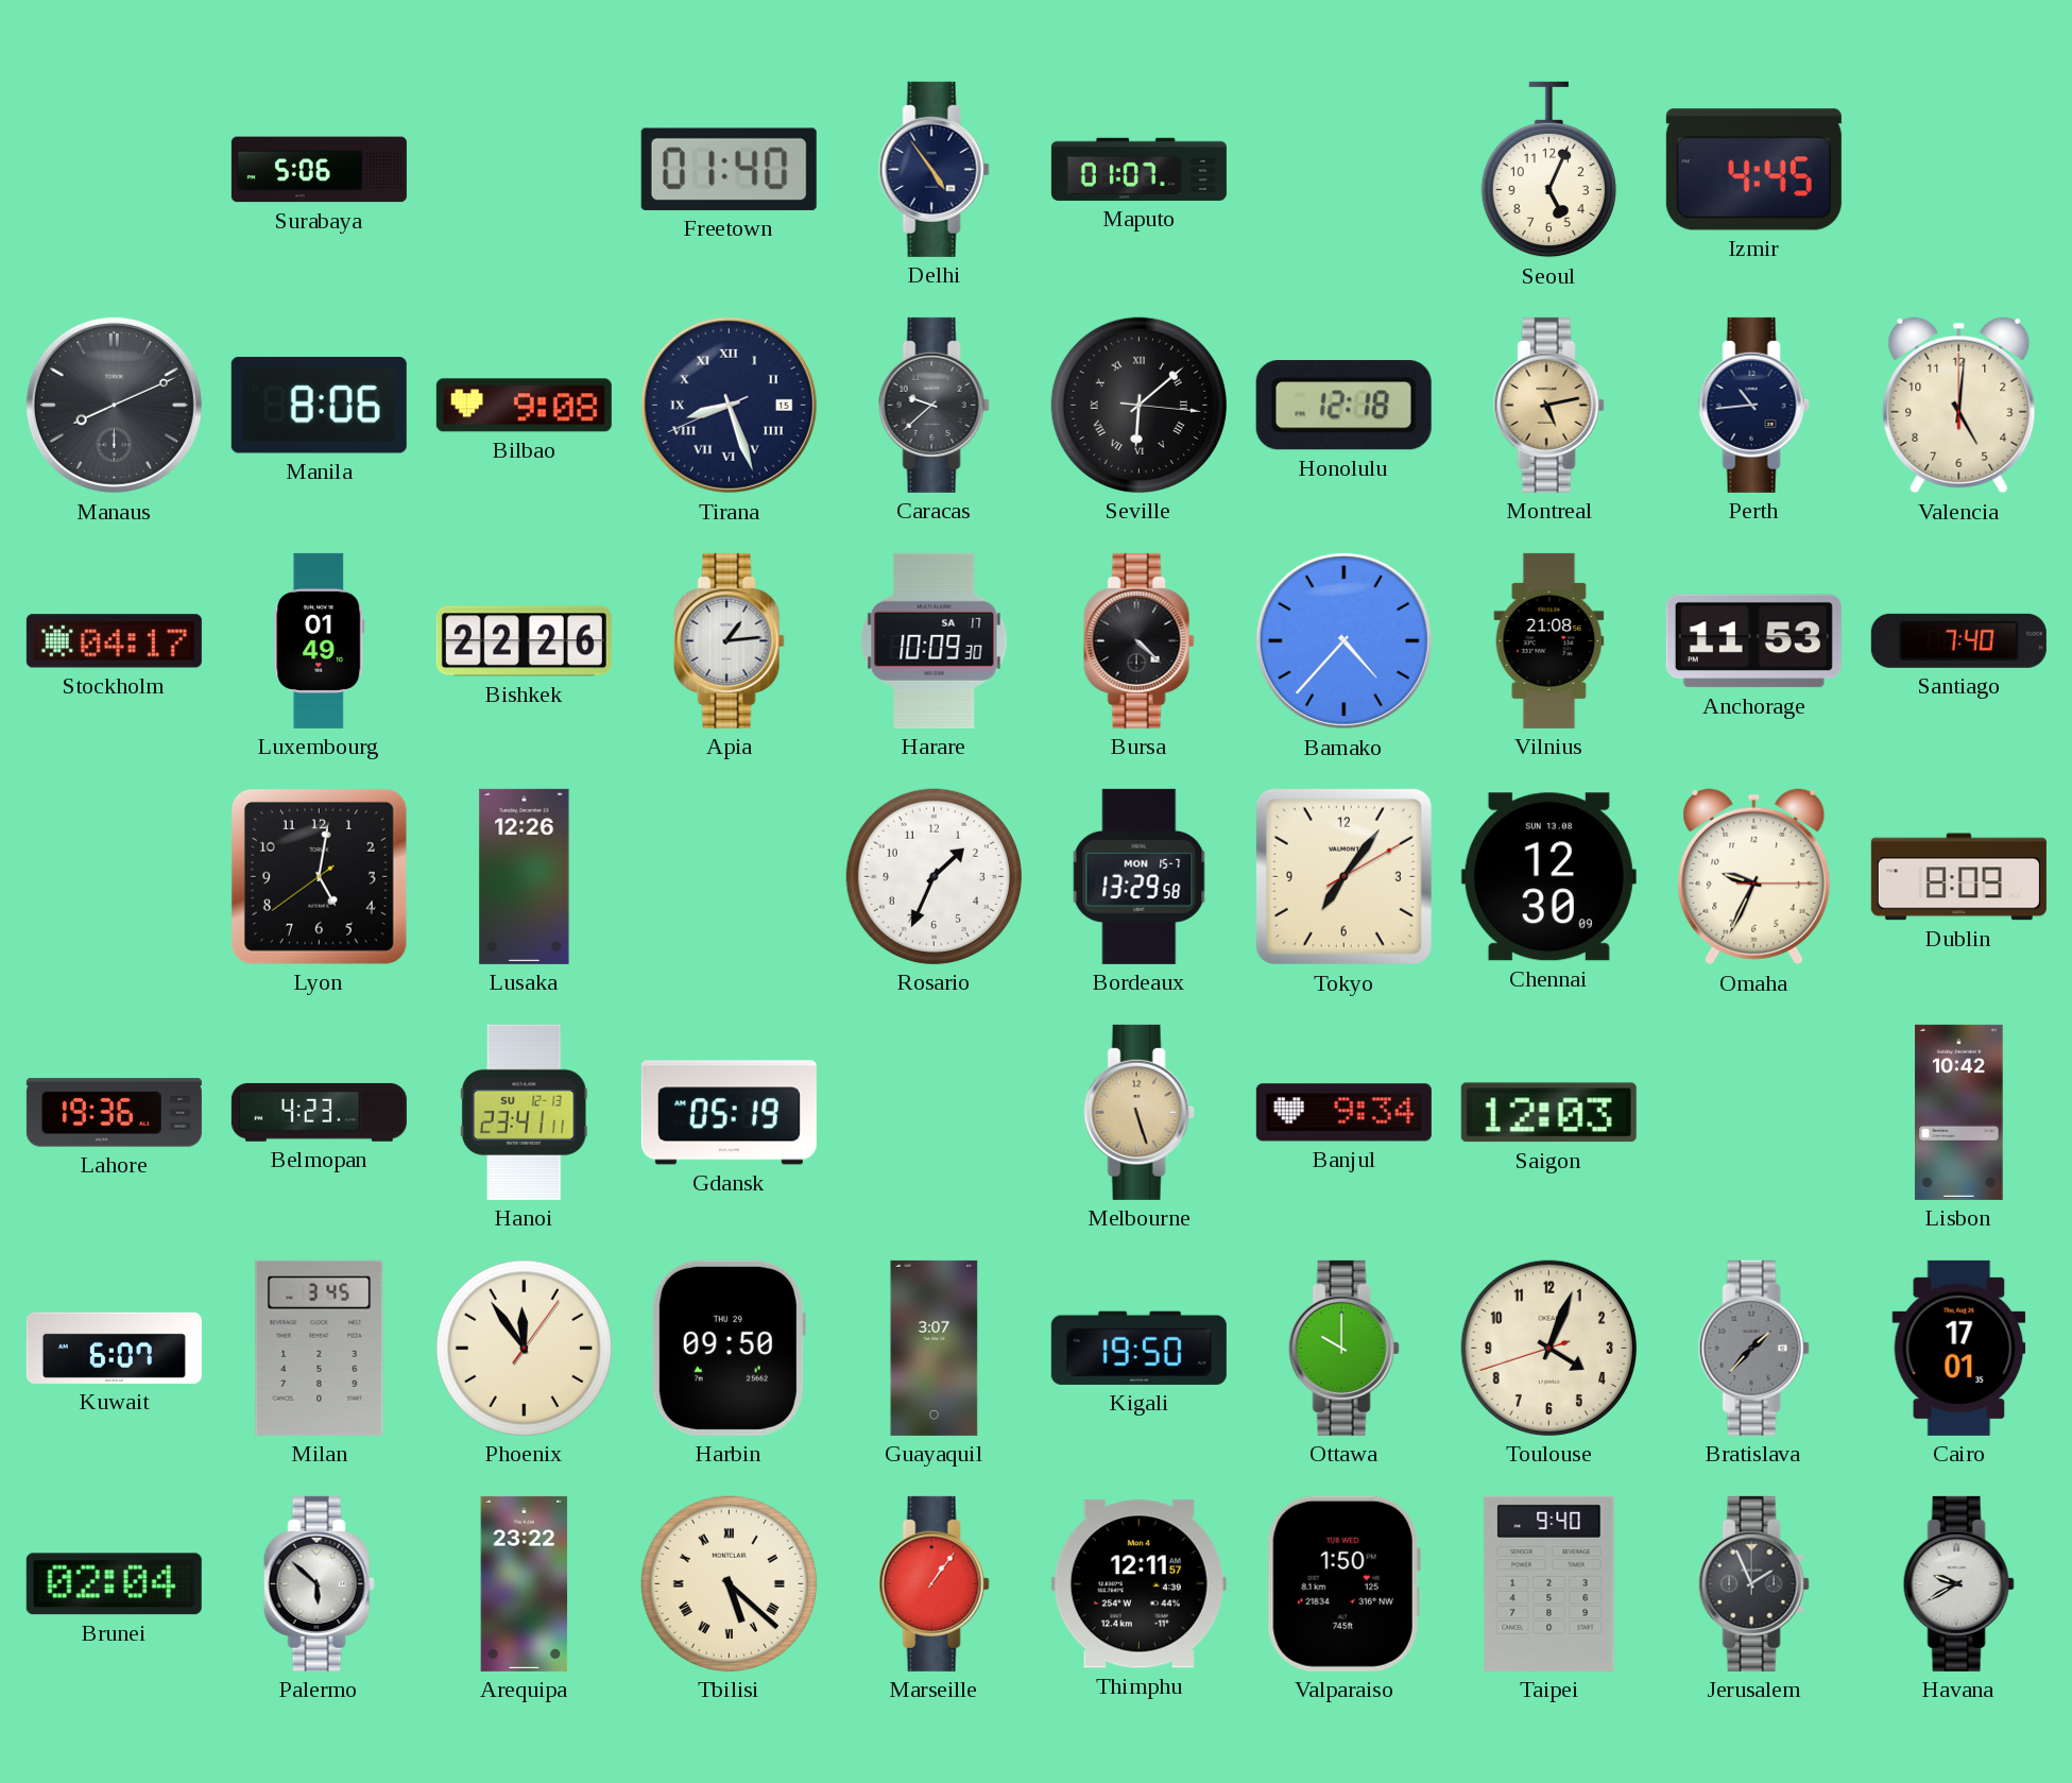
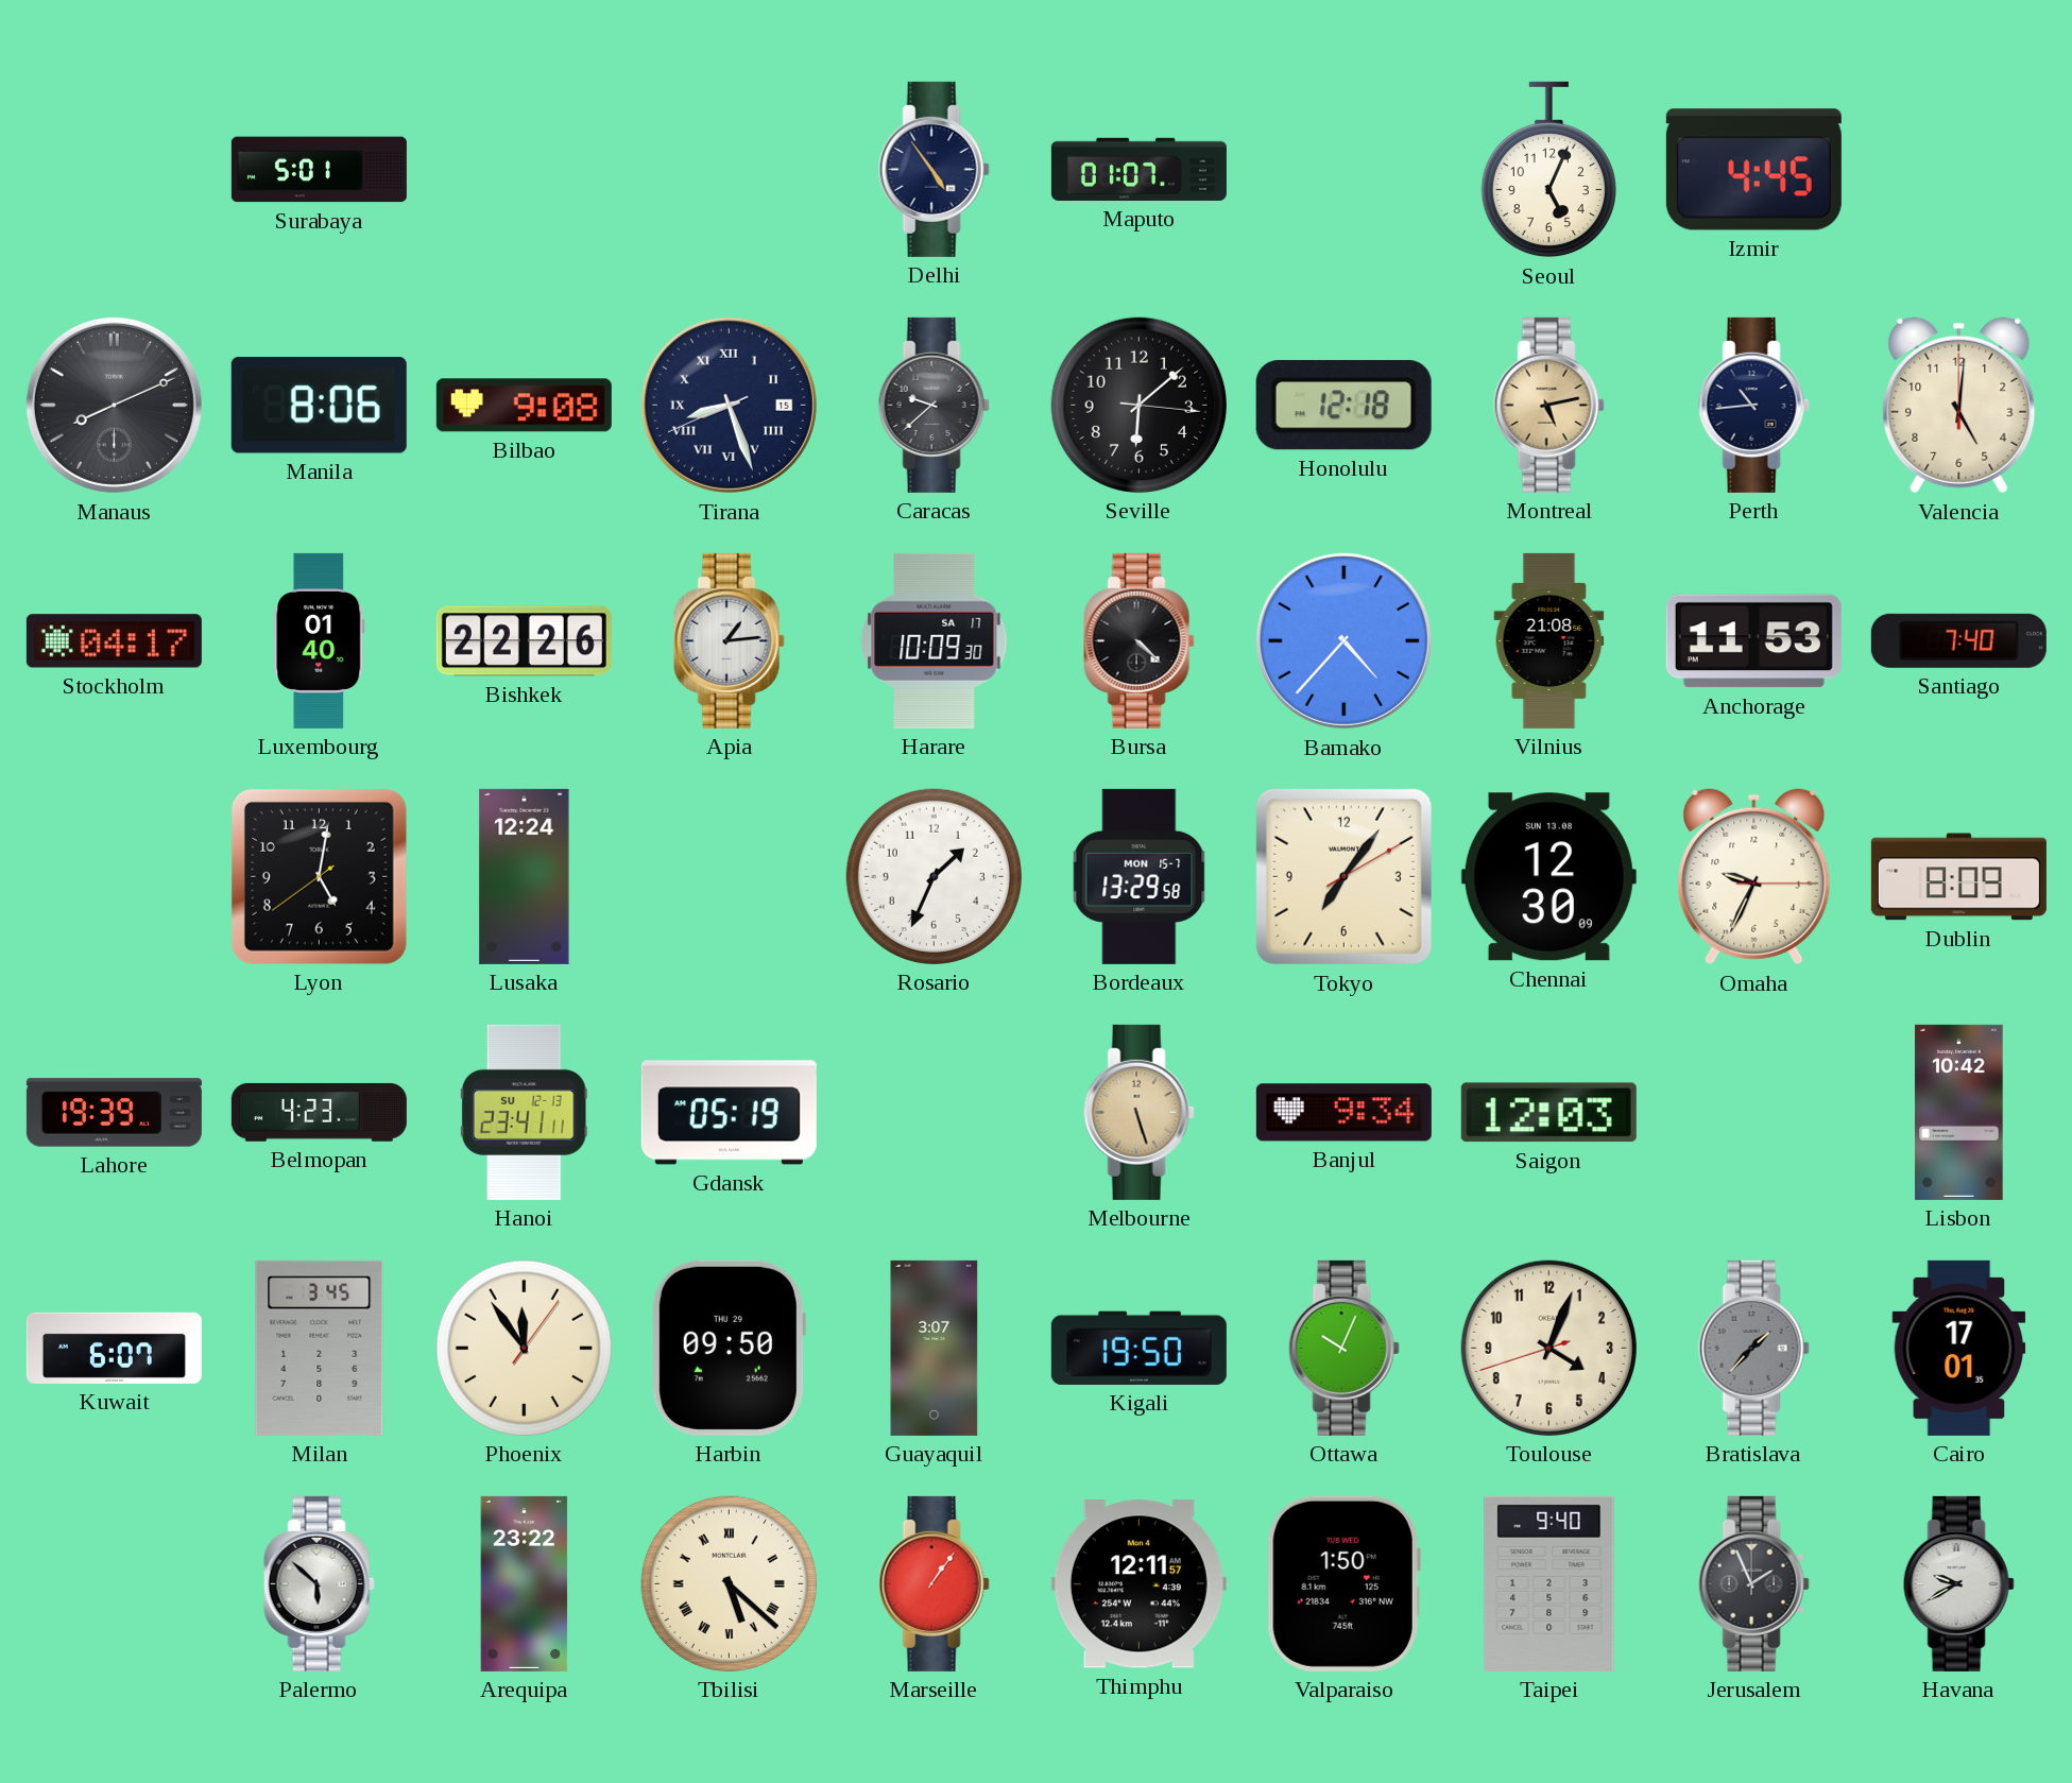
Surabaya: 5:06 -> 5:01
Freetown: 01:40 -> none
Seville numerals: Roman -> Arabic
Luxembourg: 01:49 -> 01:40
Lusaka: 12:26 -> 12:24
Lahore: 19:36 -> 19:39
Ottawa: 10:00 -> 10:04
Brunei: 02:04 -> none
